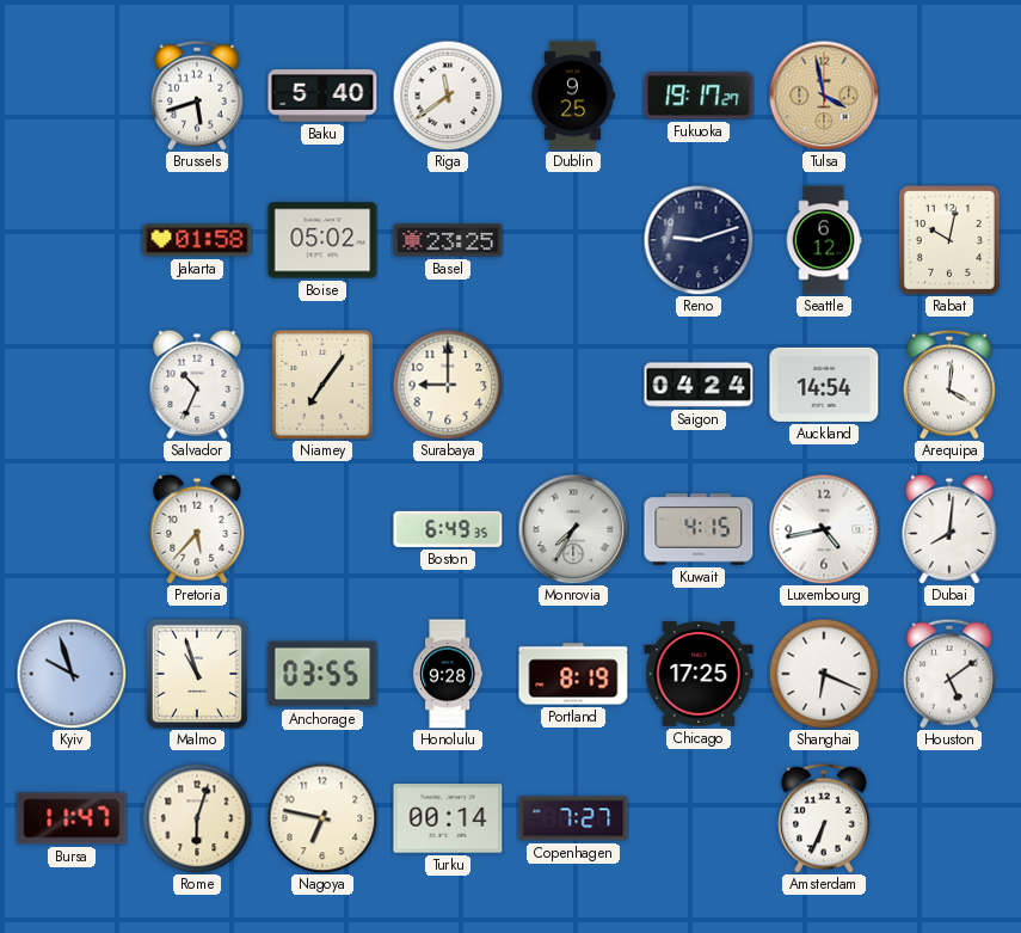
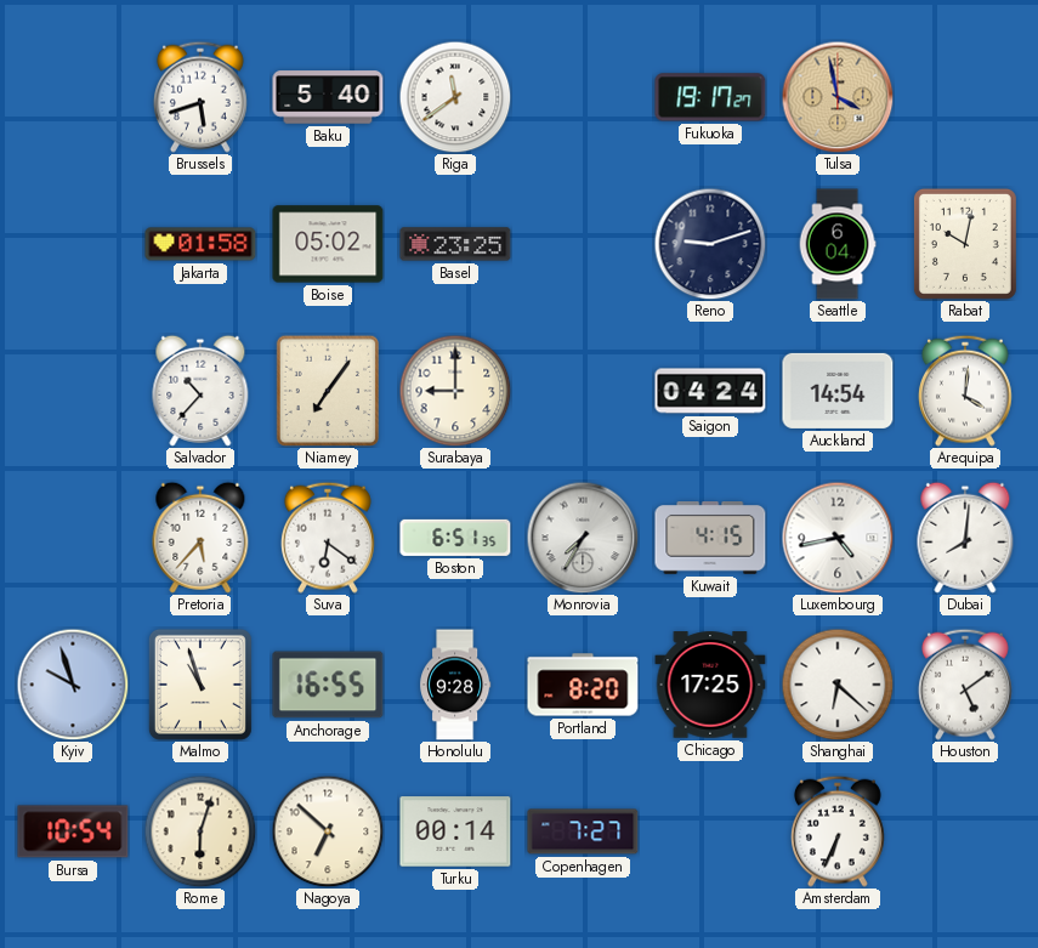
Dublin: 9:25 -> none
Seattle: 6:12 -> 6:04
Salvador: 10:34 -> 10:37
Suva: none -> 6:21
Boston: 6:49 -> 6:51
Anchorage: 03:55 -> 16:55
Portland: 8:19 -> 8:20
Shanghai: 6:19 -> 6:22
Bursa: 11:47 -> 10:54
Nagoya: 6:47 -> 6:52
